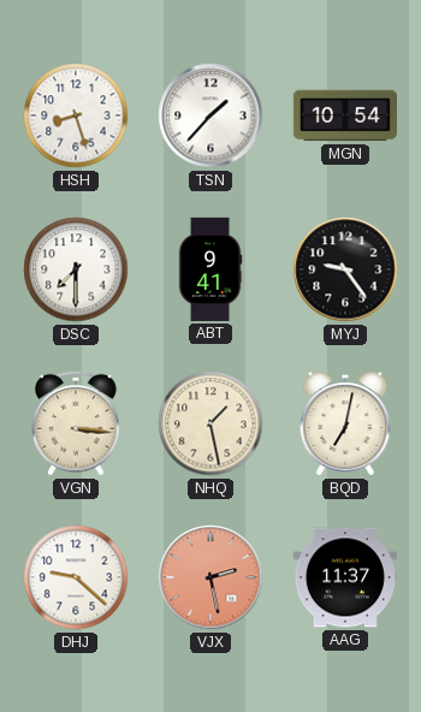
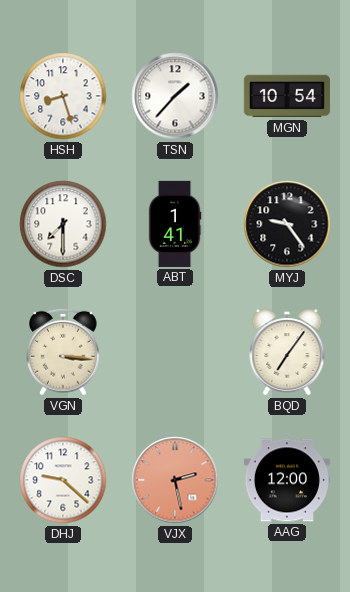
ABT: 9:41 -> 1:41
NHQ: 1:28 -> none
BQD: 7:02 -> 7:06
AAG: 11:37 -> 12:00
